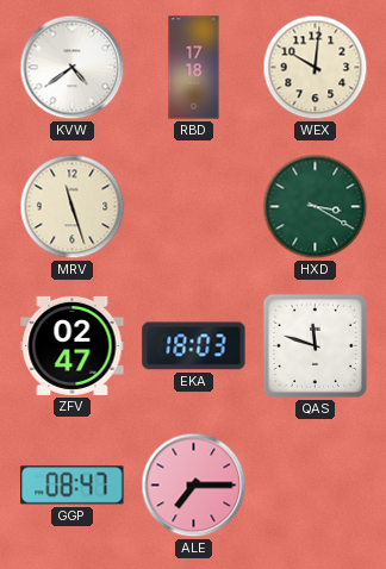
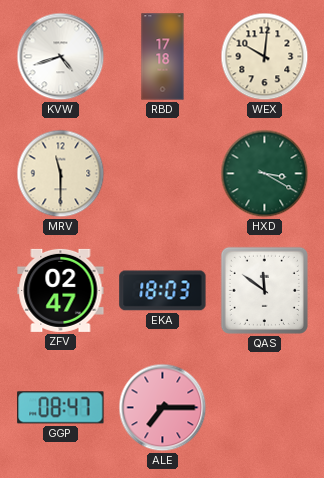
KVW: 4:39 -> 4:42
MRV: 11:27 -> 11:30
QAS: 11:48 -> 11:51
